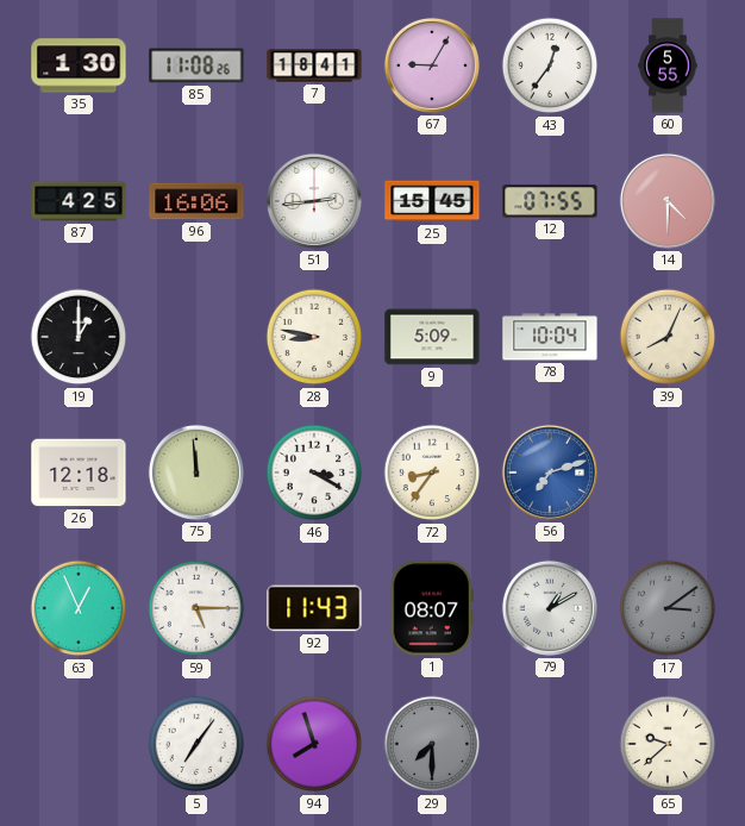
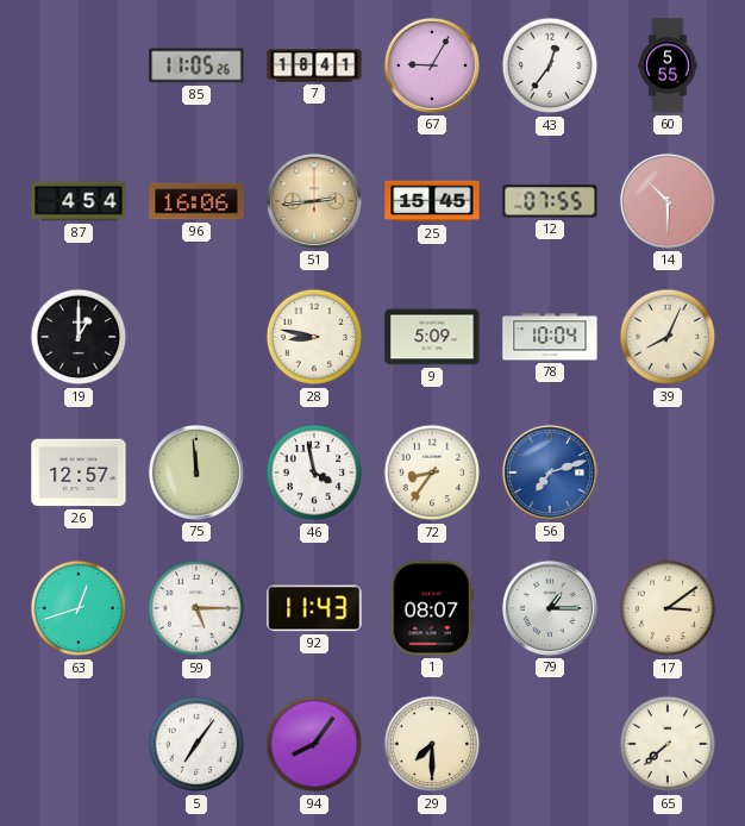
35: 1:30 -> none
85: 11:08 -> 11:05
87: 4:25 -> 4:54
51 dial: white -> champagne
14: 4:30 -> 10:30
26: 12:18 -> 12:57
46: 3:20 -> 3:58
63: 12:56 -> 12:42
79: 1:10 -> 1:15
17 dial: grey -> cream
94: 7:57 -> 8:06
29 dial: grey -> cream
65: 9:38 -> 7:38
